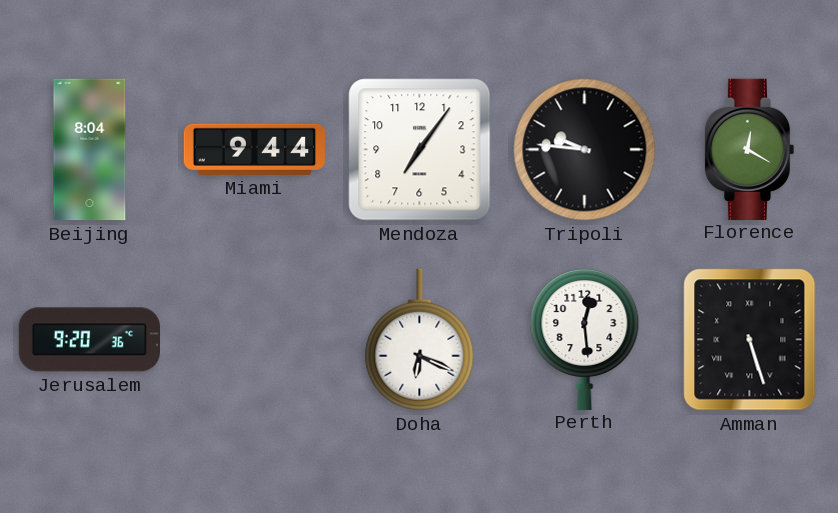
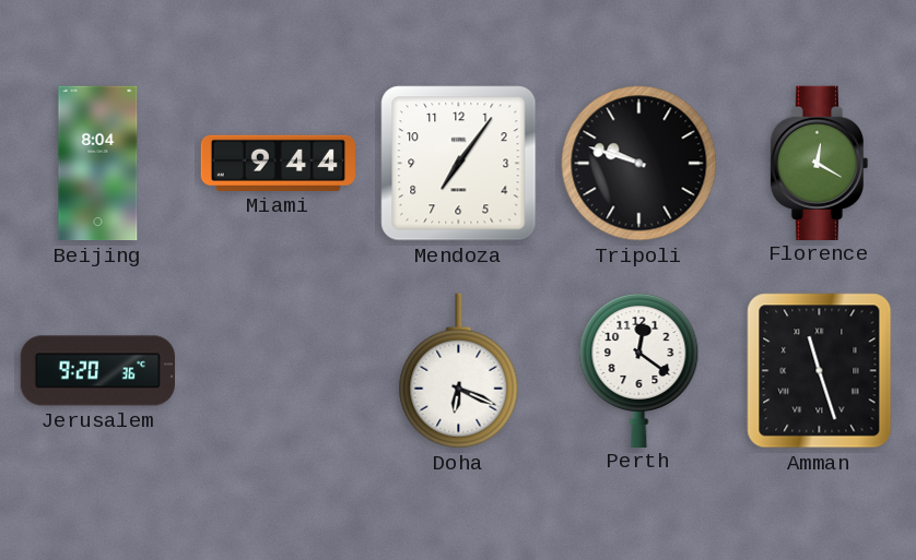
Tripoli: 9:46 -> 9:48
Perth: 12:29 -> 12:21
Amman: 5:27 -> 11:27
